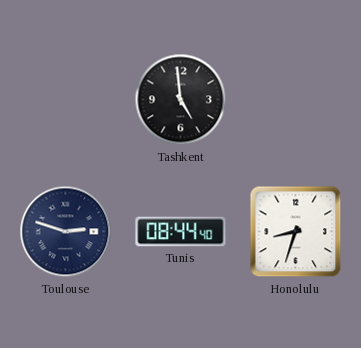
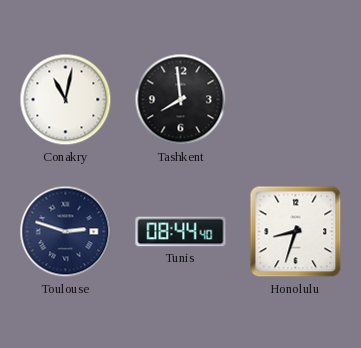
Conakry: none -> 11:02
Tashkent: 4:59 -> 7:59
